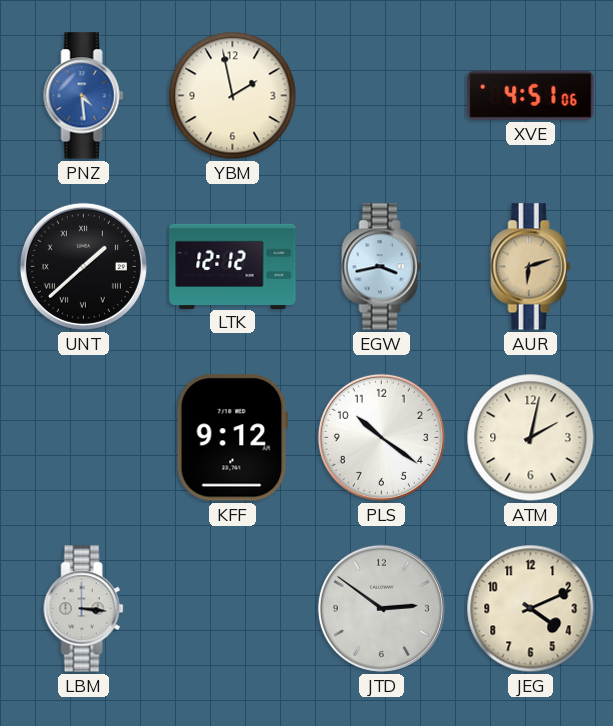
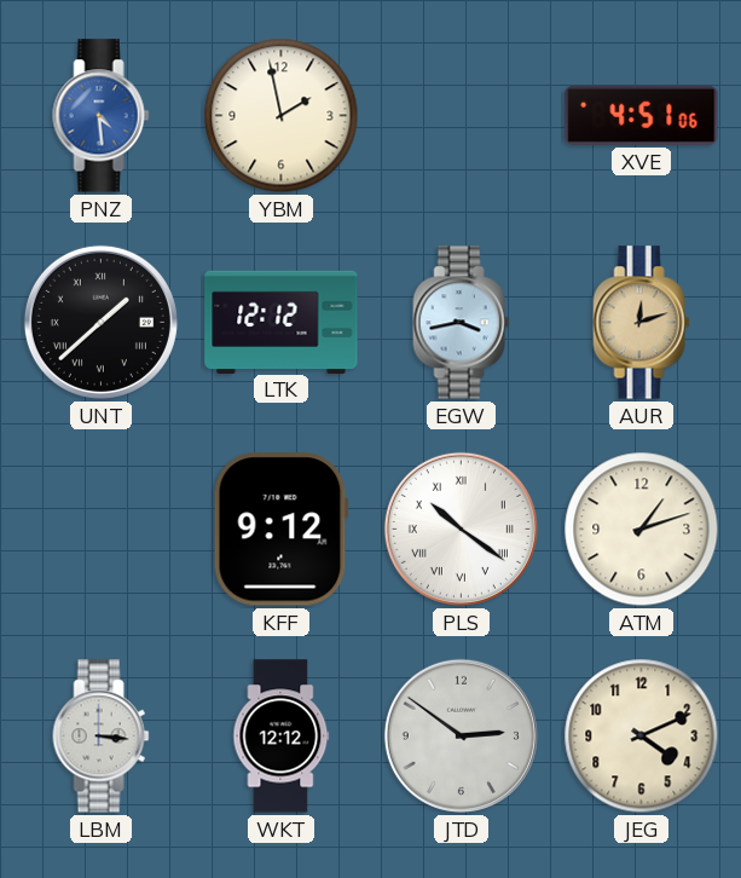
AUR: 6:12 -> 12:12
PLS numerals: Arabic -> Roman
ATM: 2:02 -> 1:12
WKT: none -> 12:12
